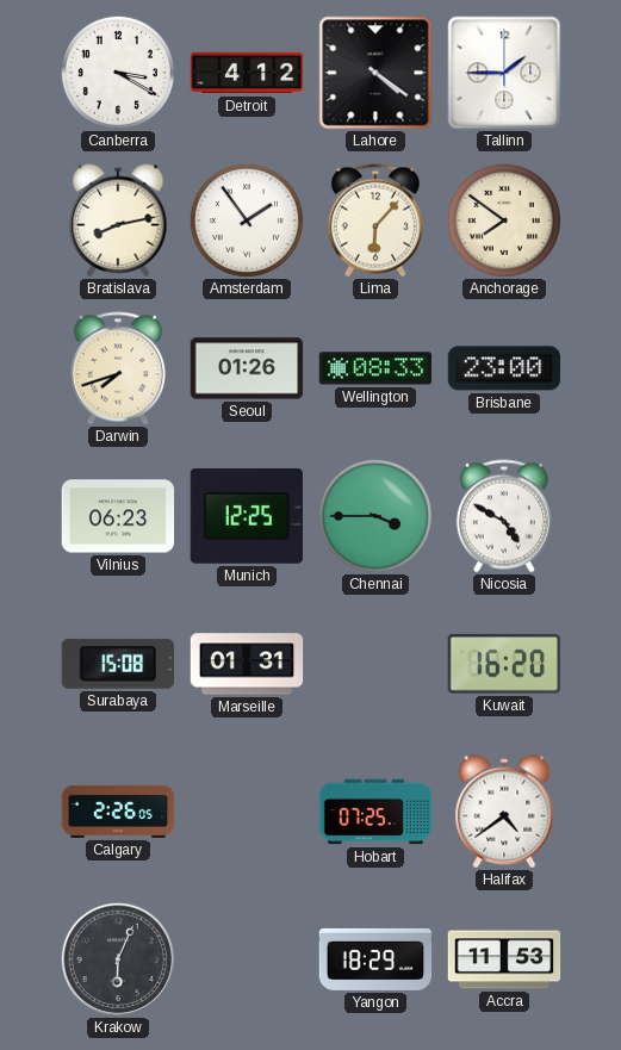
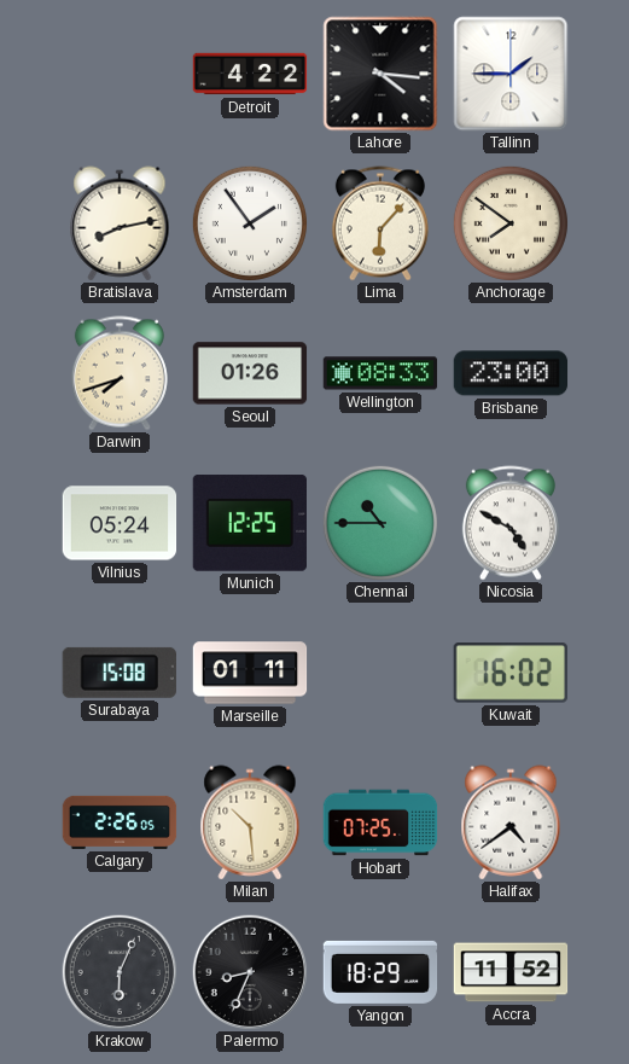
Canberra: 3:20 -> none
Detroit: 4:12 -> 4:22
Lahore: 4:21 -> 4:16
Vilnius: 06:23 -> 05:24
Chennai: 3:45 -> 10:45
Marseille: 01:31 -> 01:11
Kuwait: 16:20 -> 16:02
Milan: none -> 10:29
Palermo: none -> 8:34
Accra: 11:53 -> 11:52
